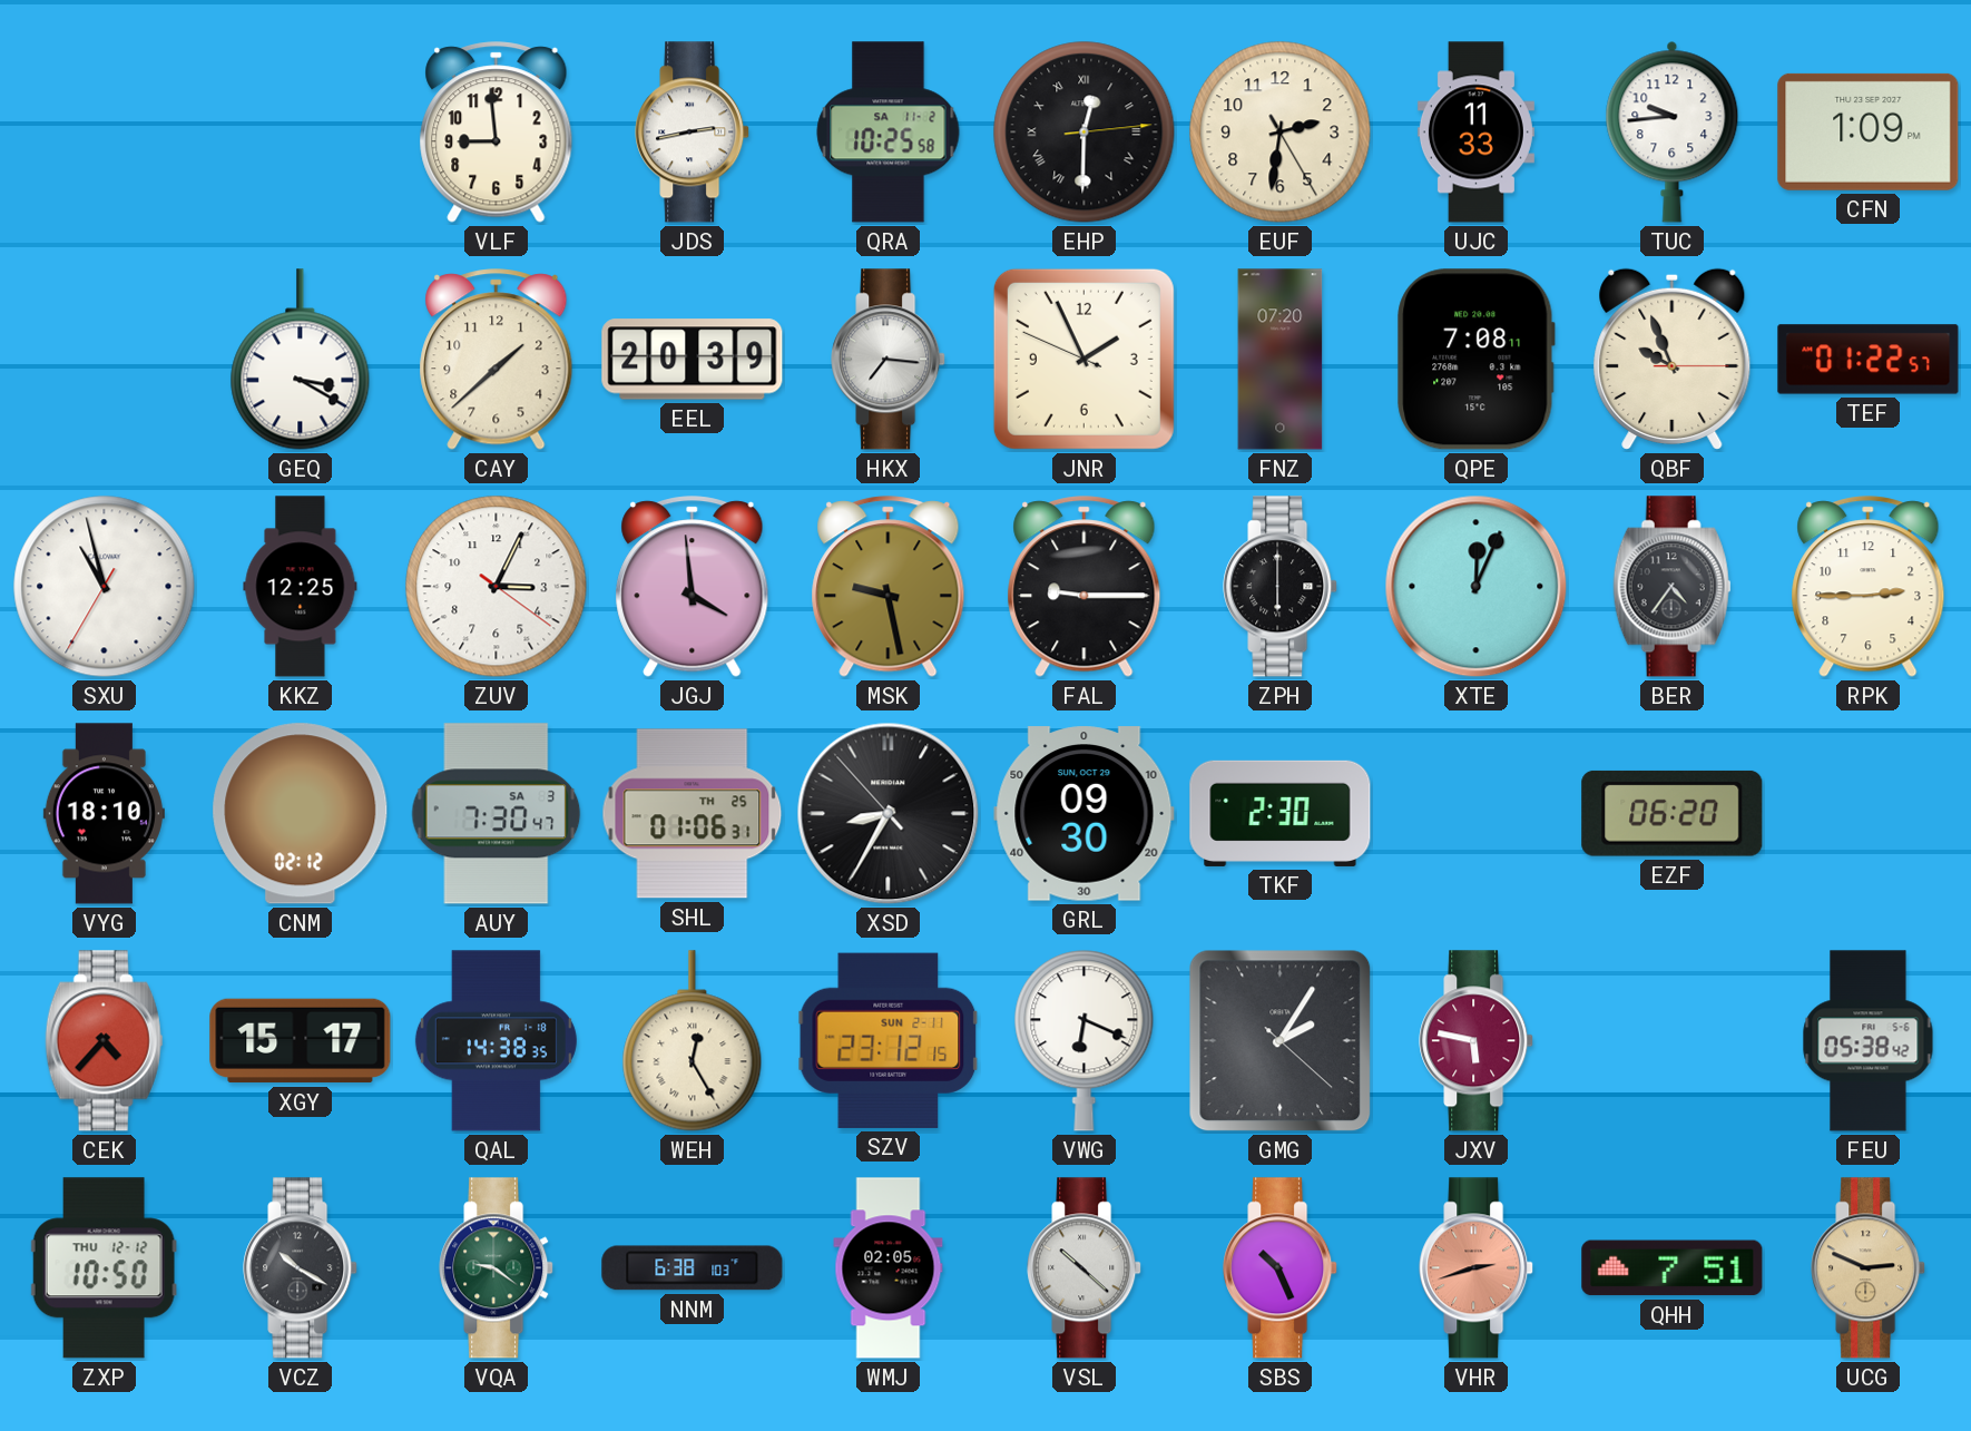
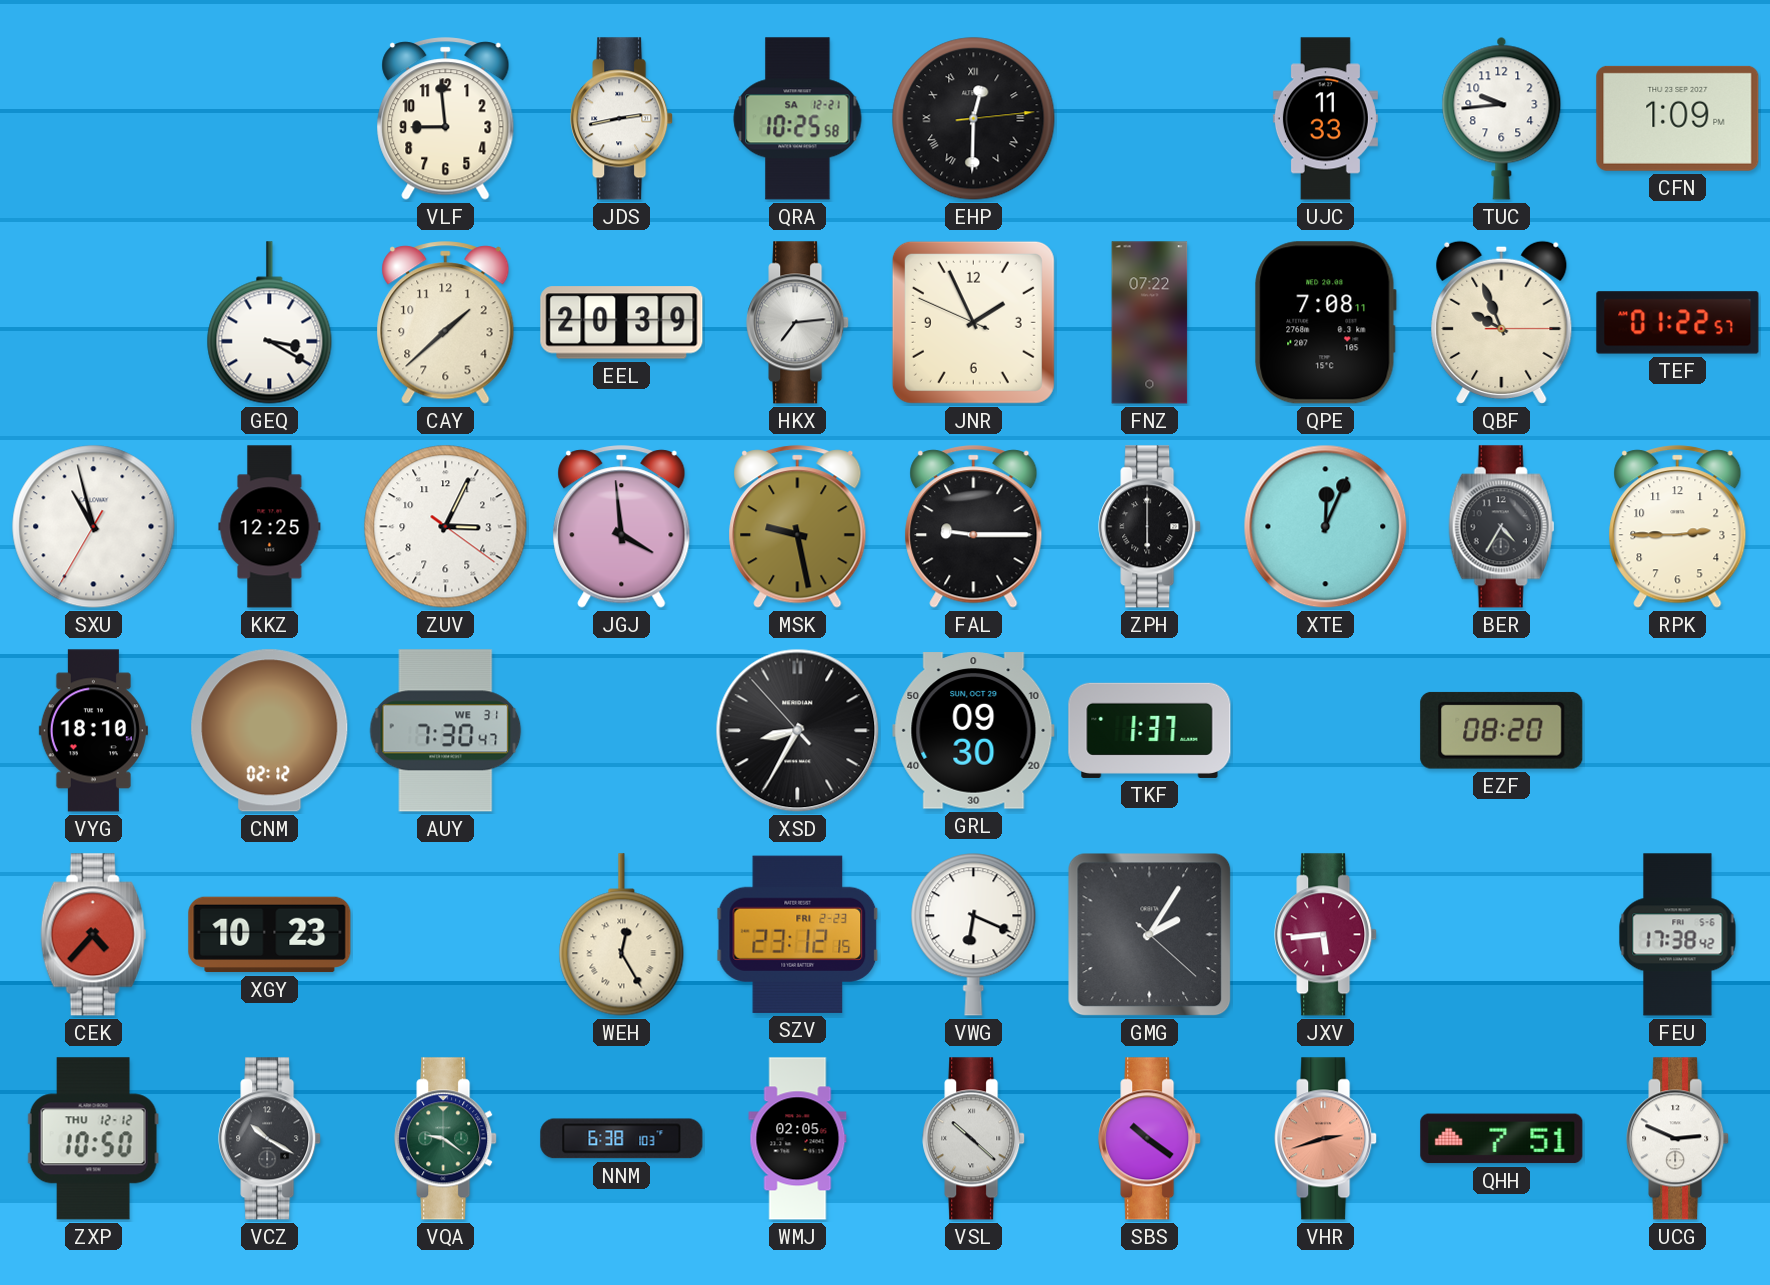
QRA date: SA 11-2 -> SA 12-21
EUF: 2:31 -> none
HKX: 7:16 -> 7:14
FNZ: 07:20 -> 07:22
BER: 4:36 -> 4:35
AUY date: SA 3 -> WE 31
SHL: 01:06 -> none
TKF: 2:30 -> 1:37
EZF: 06:20 -> 08:20
XGY: 15:17 -> 10:23
QAL: 14:38 -> none
SZV date: SUN 2-11 -> FRI 2-23
JXV: 5:47 -> 5:44
FEU: 05:38 -> 17:38
SBS: 10:26 -> 10:21
UCG dial: champagne -> white
